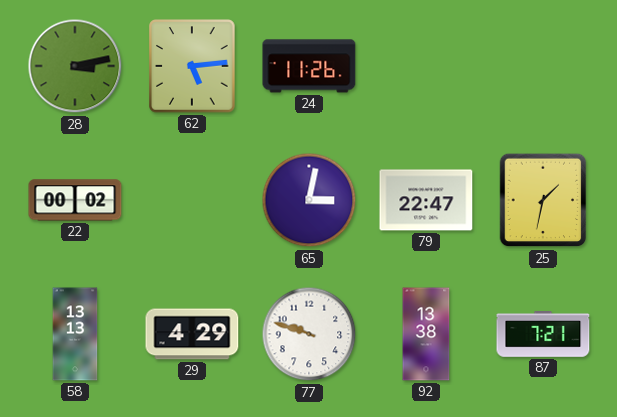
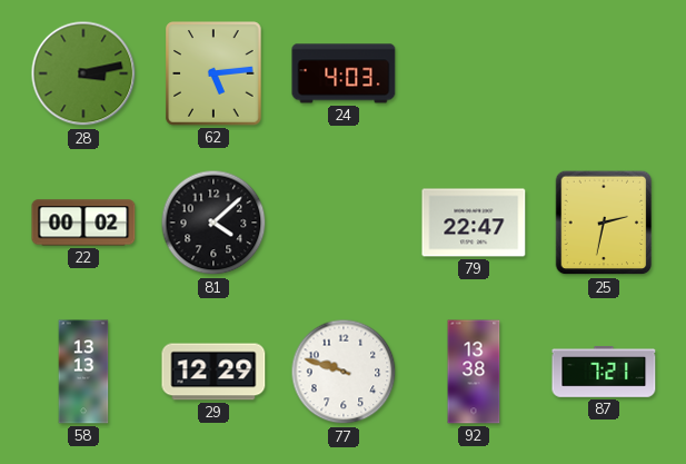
24: 11:26 -> 4:03
81: none -> 4:08
65: 3:02 -> none
25: 1:32 -> 2:32
29: 4:29 -> 12:29
